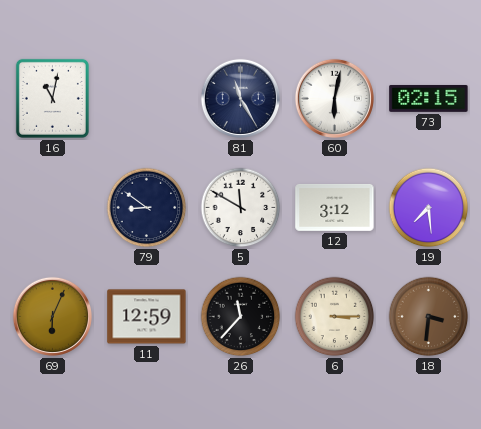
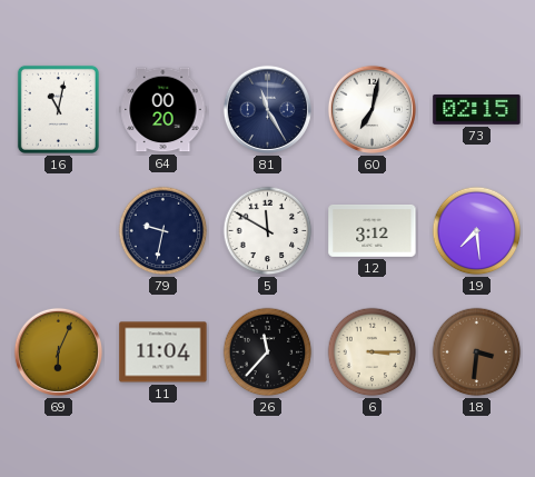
64: none -> 00:20
60: 6:02 -> 7:02
79: 8:51 -> 9:32
11: 12:59 -> 11:04
